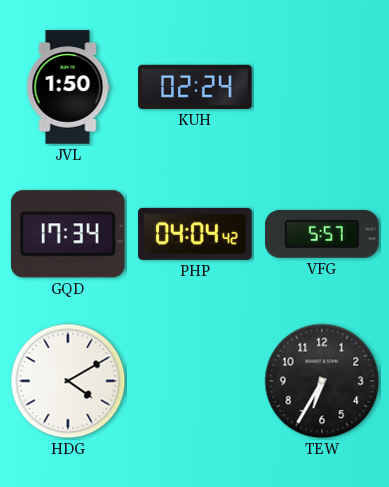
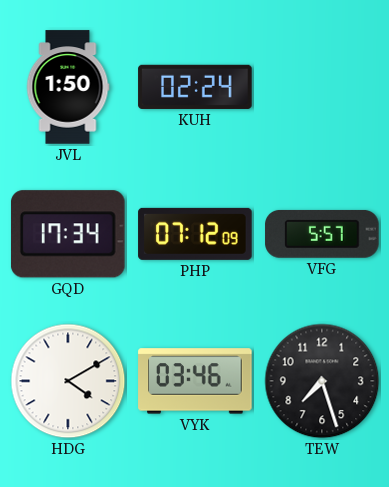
PHP: 04:04 -> 07:12
VYK: none -> 03:46
TEW: 6:35 -> 7:27
